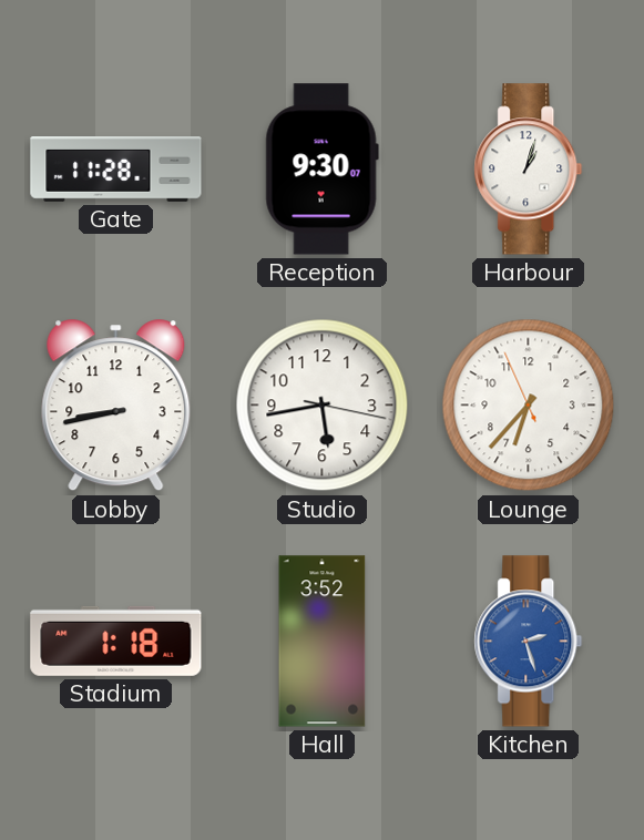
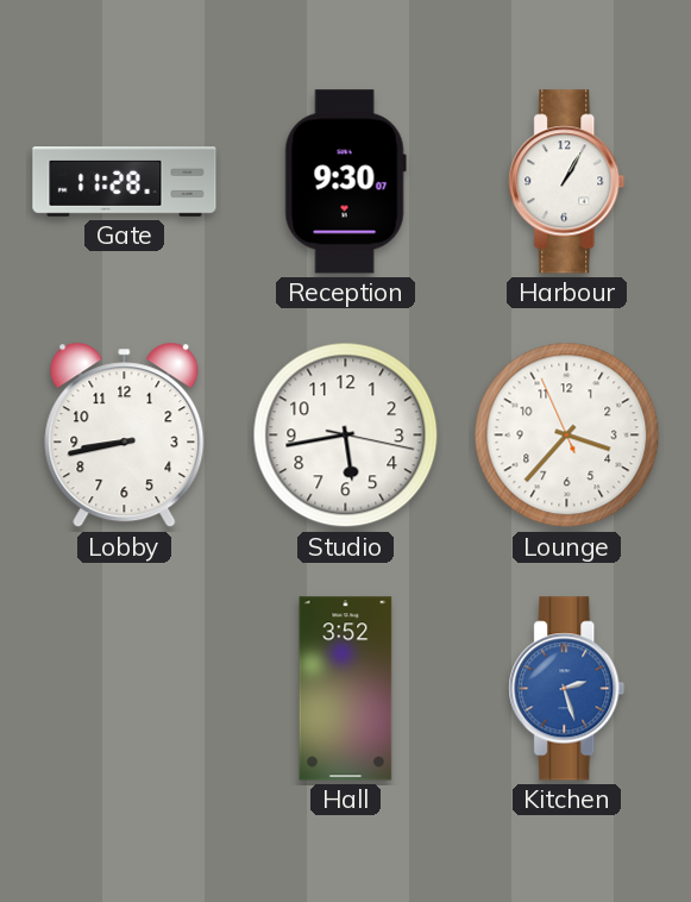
Harbour: 1:03 -> 1:05
Lounge: 6:36 -> 3:36
Stadium: 1:18 -> none
